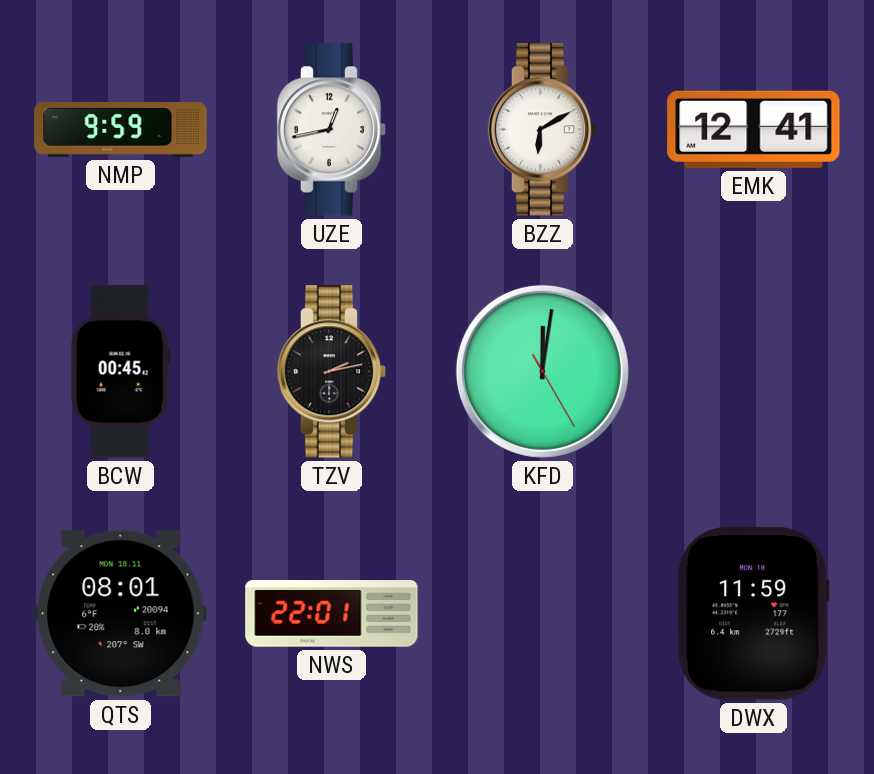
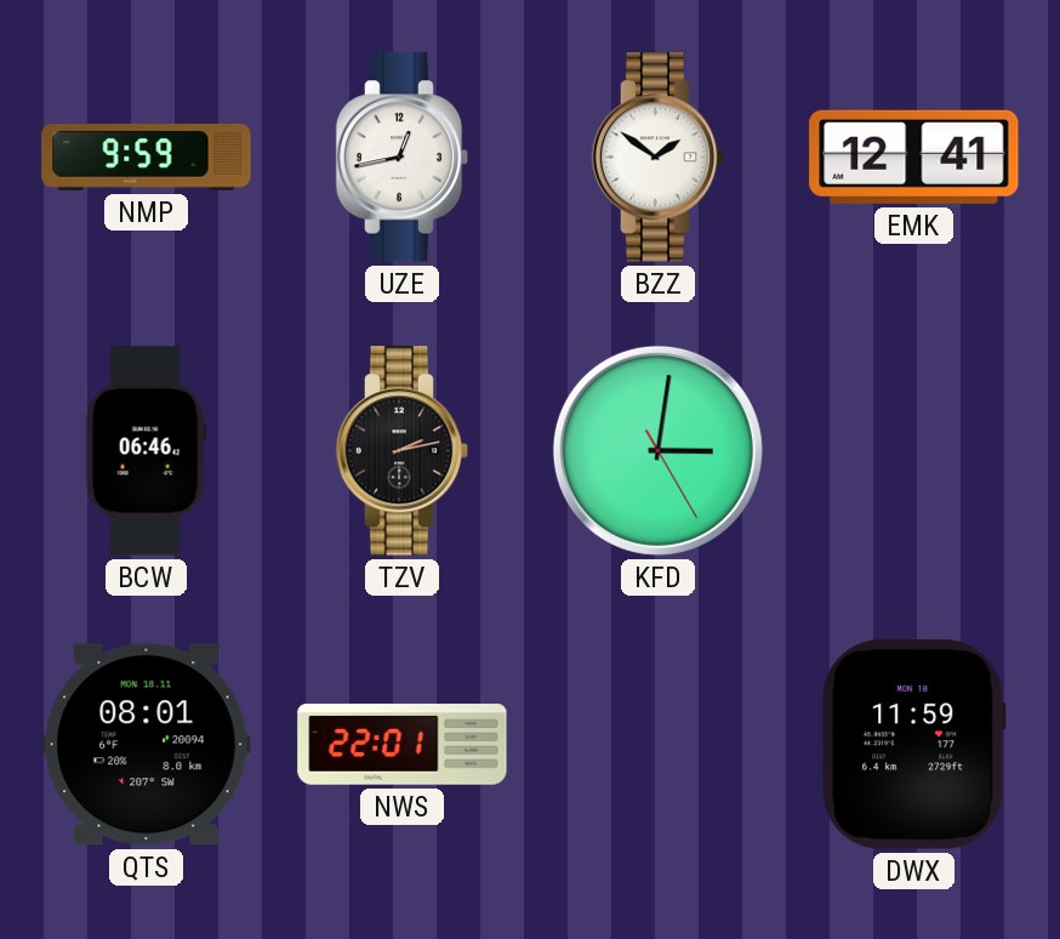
BZZ: 6:10 -> 1:51
BCW: 00:45 -> 06:46
KFD: 12:01 -> 3:01
